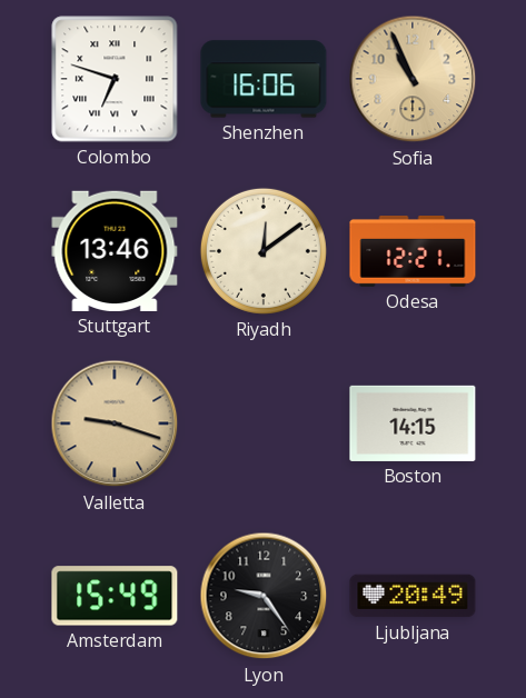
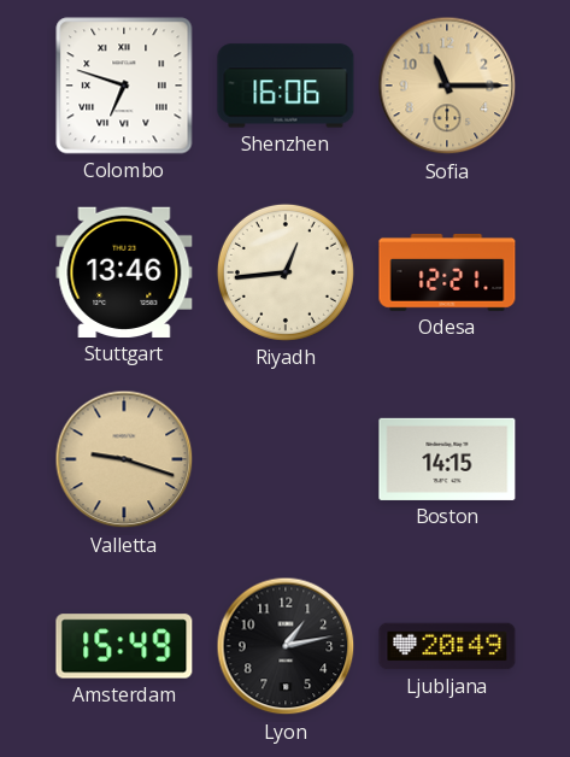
Sofia: 10:56 -> 11:15
Riyadh: 12:09 -> 12:44
Lyon: 9:24 -> 1:13
